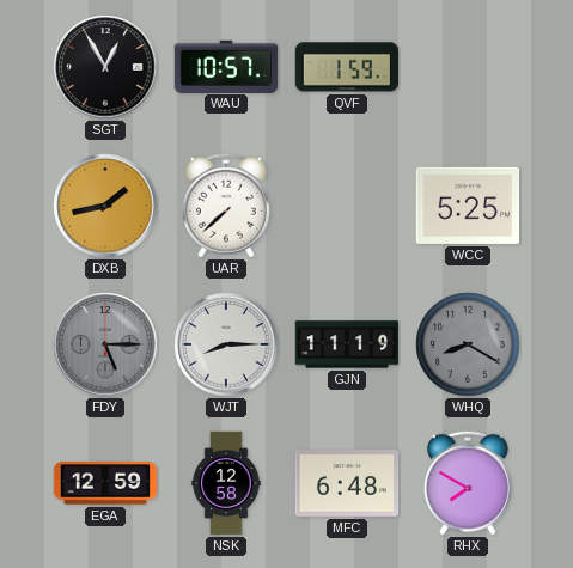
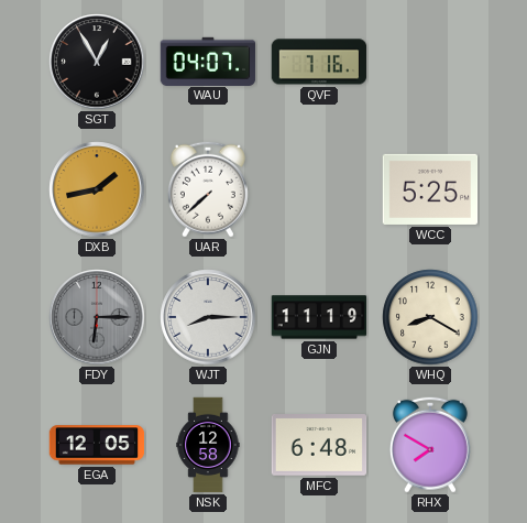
WAU: 10:57 -> 04:07
QVF: 1:59 -> 7:16
FDY: 5:15 -> 6:15
WHQ dial: grey -> cream
EGA: 12:59 -> 12:05
